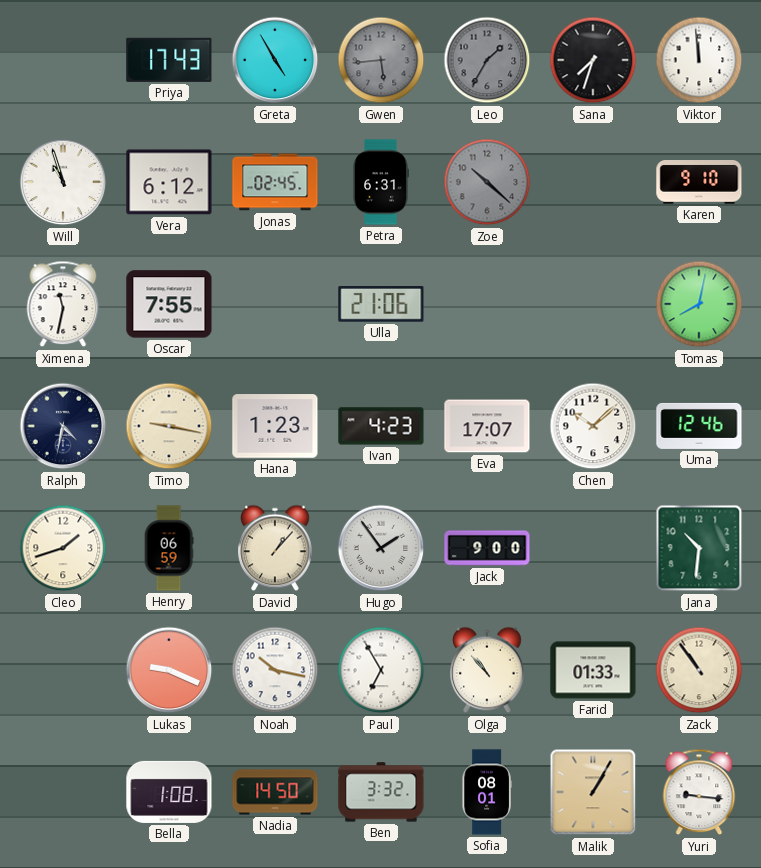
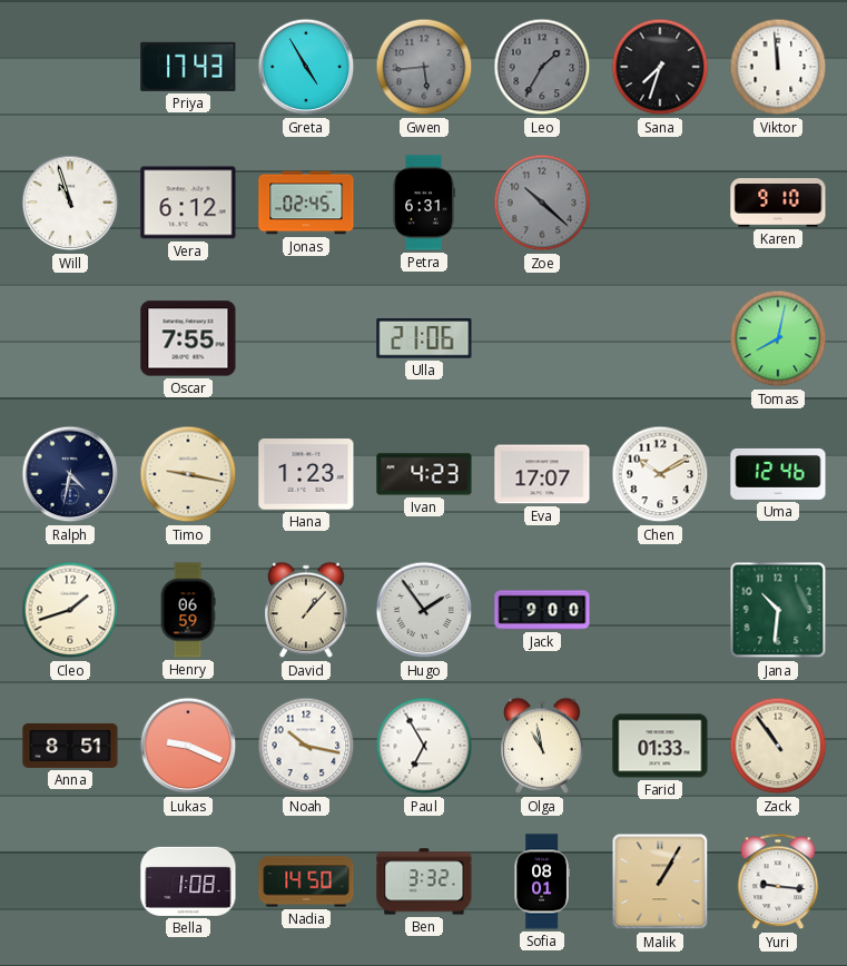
Ximena: 11:32 -> none
Chen: 10:08 -> 10:10
Anna: none -> 8:51
Olga: 10:53 -> 10:58
